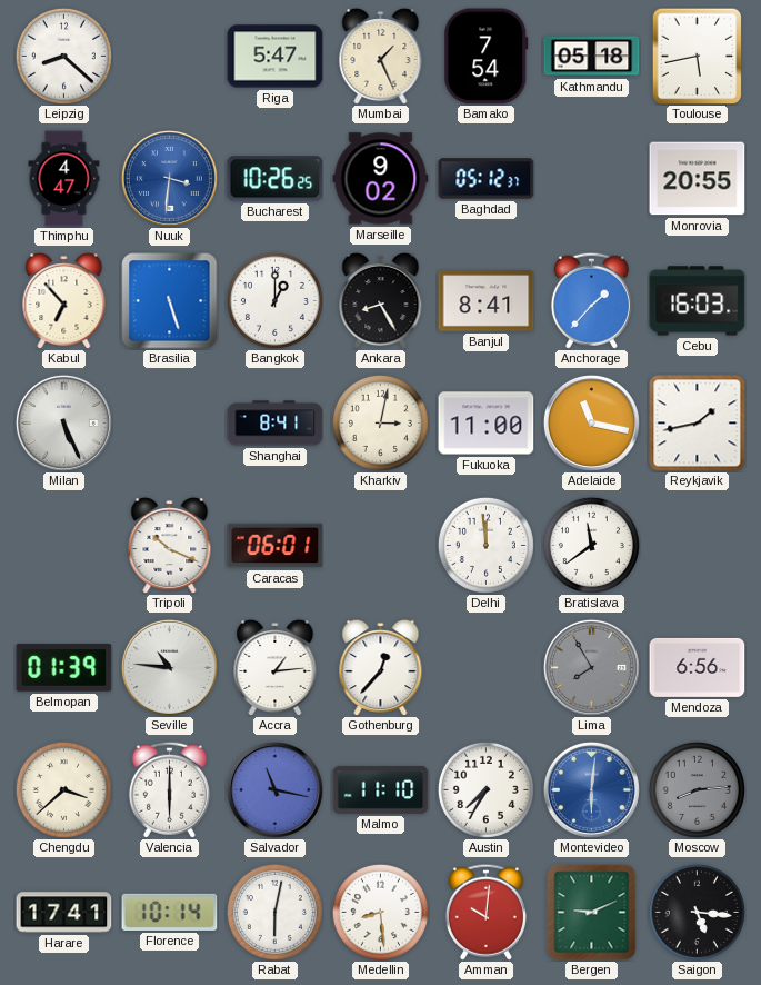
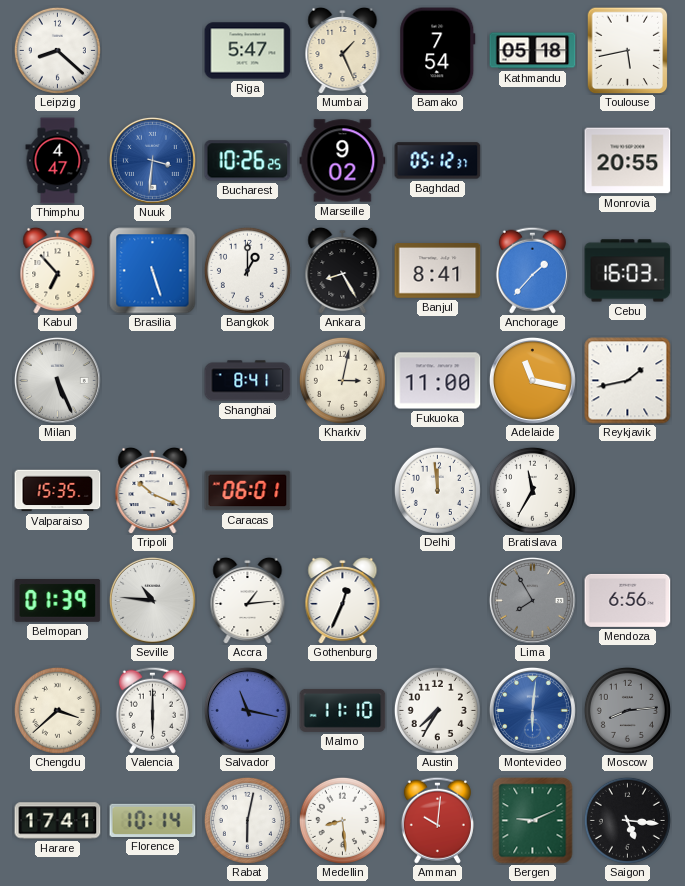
Valparaiso: none -> 15:35
Bratislava: 11:39 -> 11:35
Gothenburg: 12:37 -> 12:34
